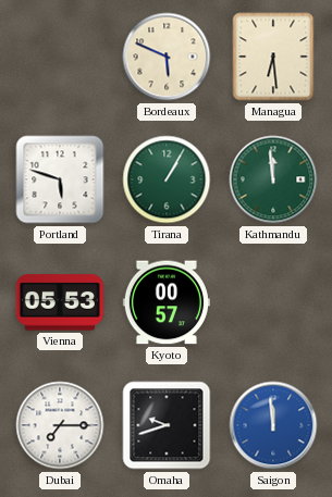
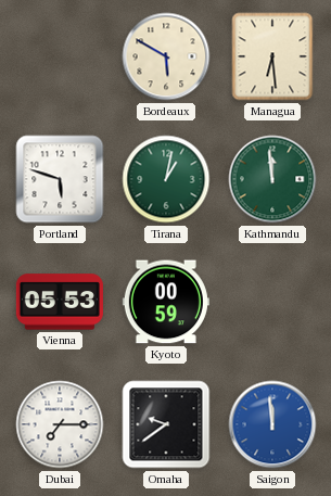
Bordeaux: 5:49 -> 5:50
Tirana: 1:05 -> 1:02
Kyoto: 00:57 -> 00:59
Omaha: 9:42 -> 9:39
